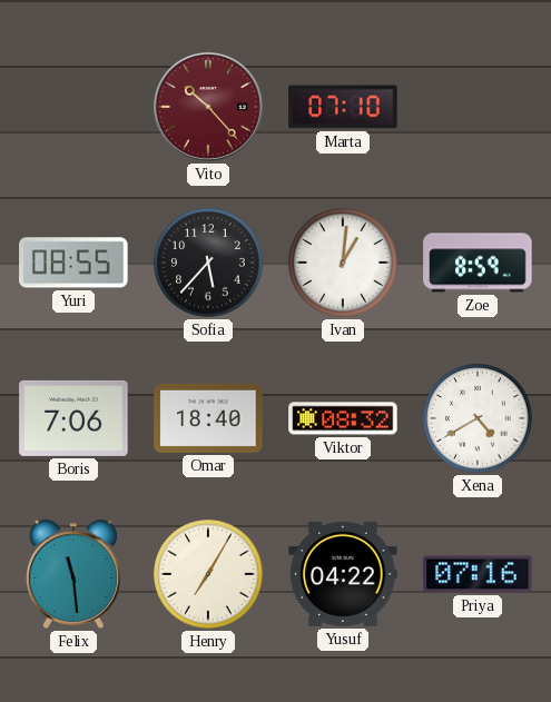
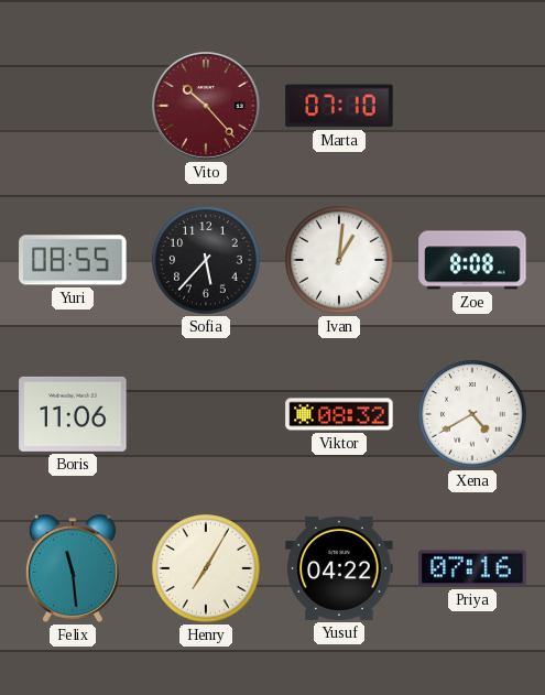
Zoe: 8:59 -> 8:08
Boris: 7:06 -> 11:06
Omar: 18:40 -> none
